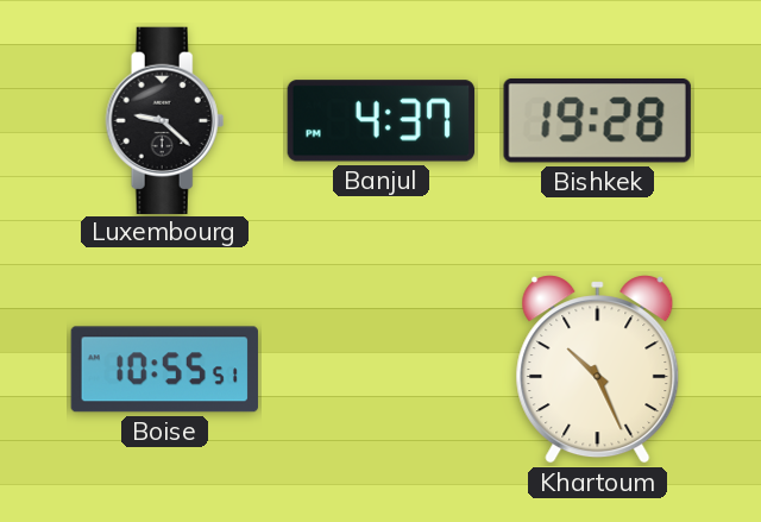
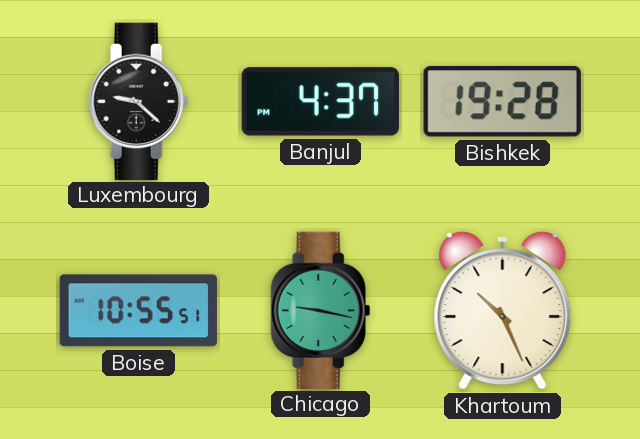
Chicago: none -> 9:17
